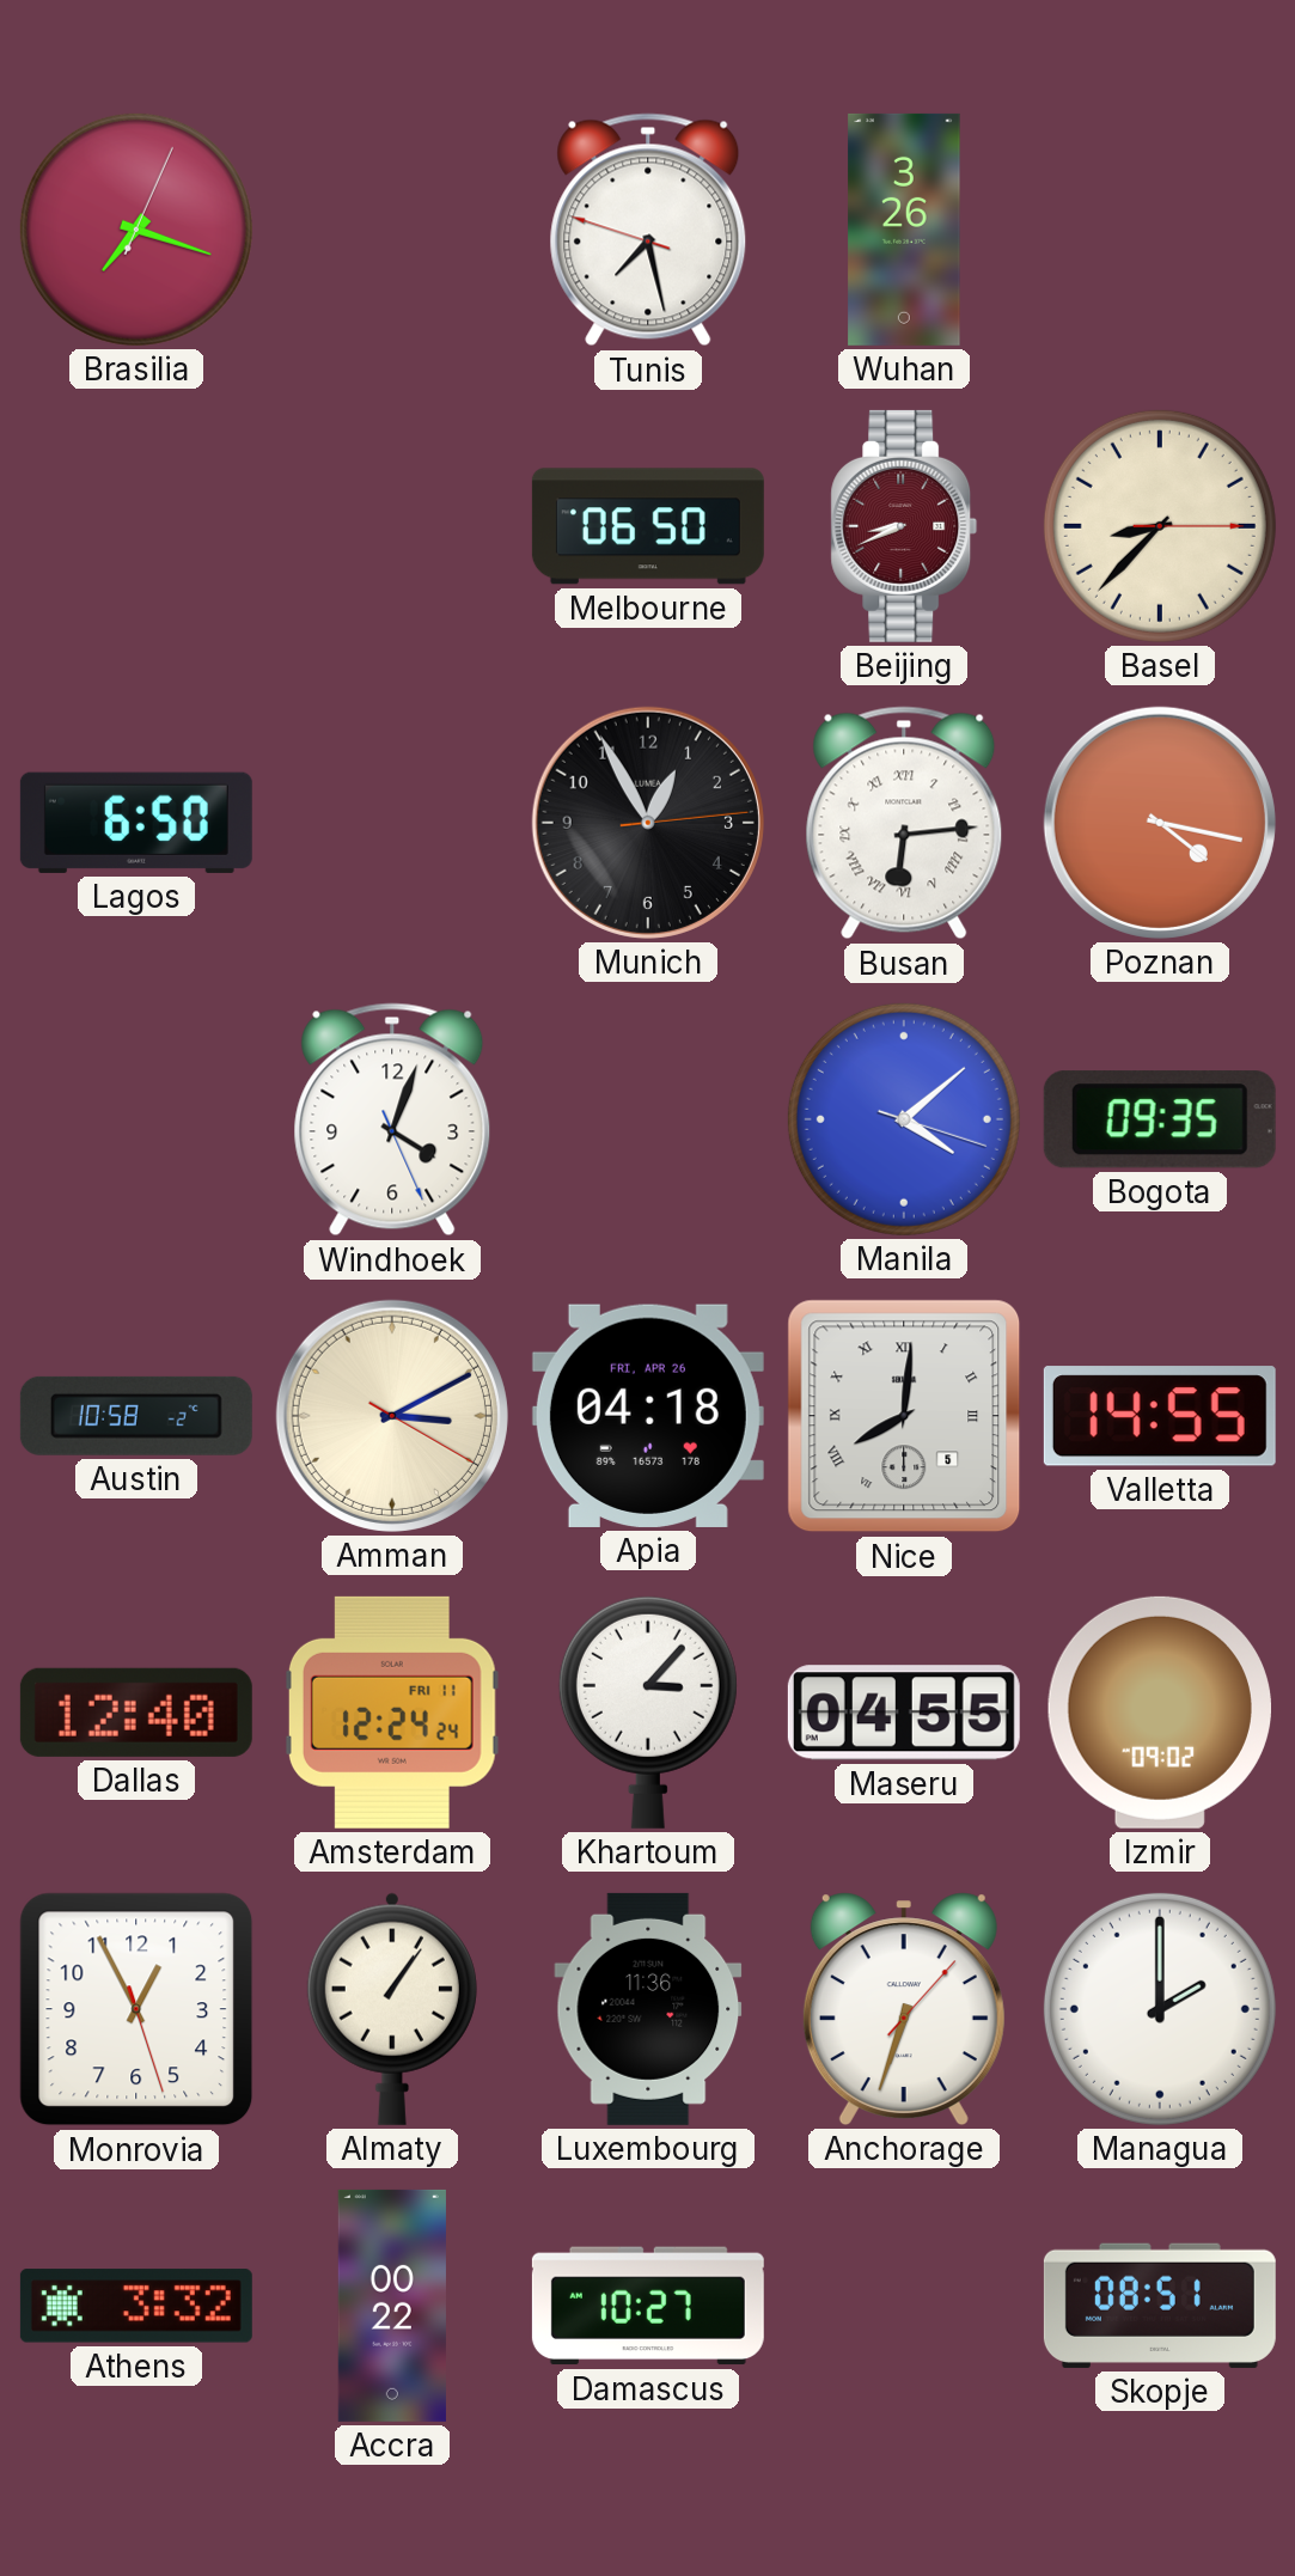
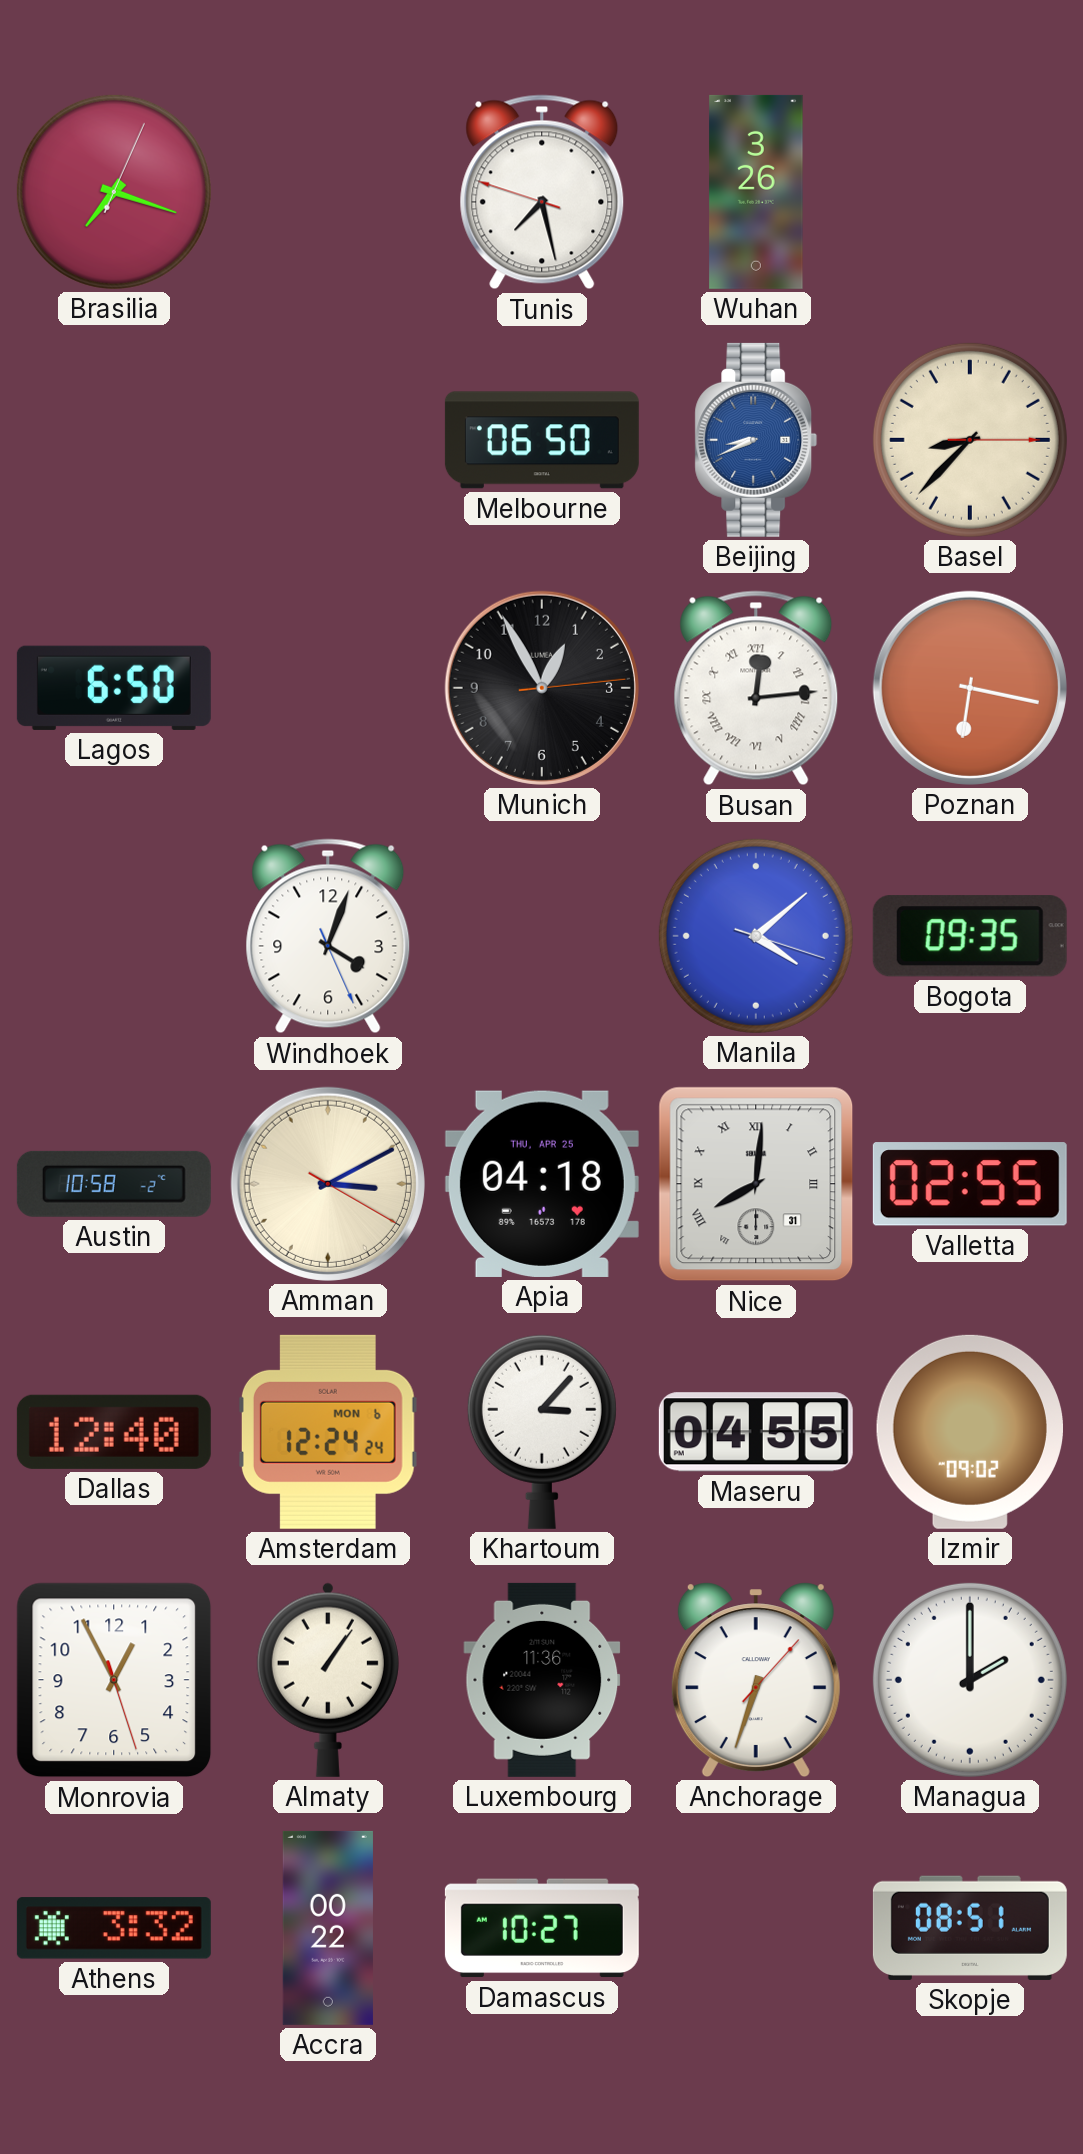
Beijing dial: burgundy -> blue
Busan: 6:14 -> 12:14
Poznan: 4:17 -> 6:17
Apia date: FRI, APR 26 -> THU, APR 25
Nice date: 5 -> 31
Valletta: 14:55 -> 02:55
Amsterdam date: FRI 11 -> MON 6
